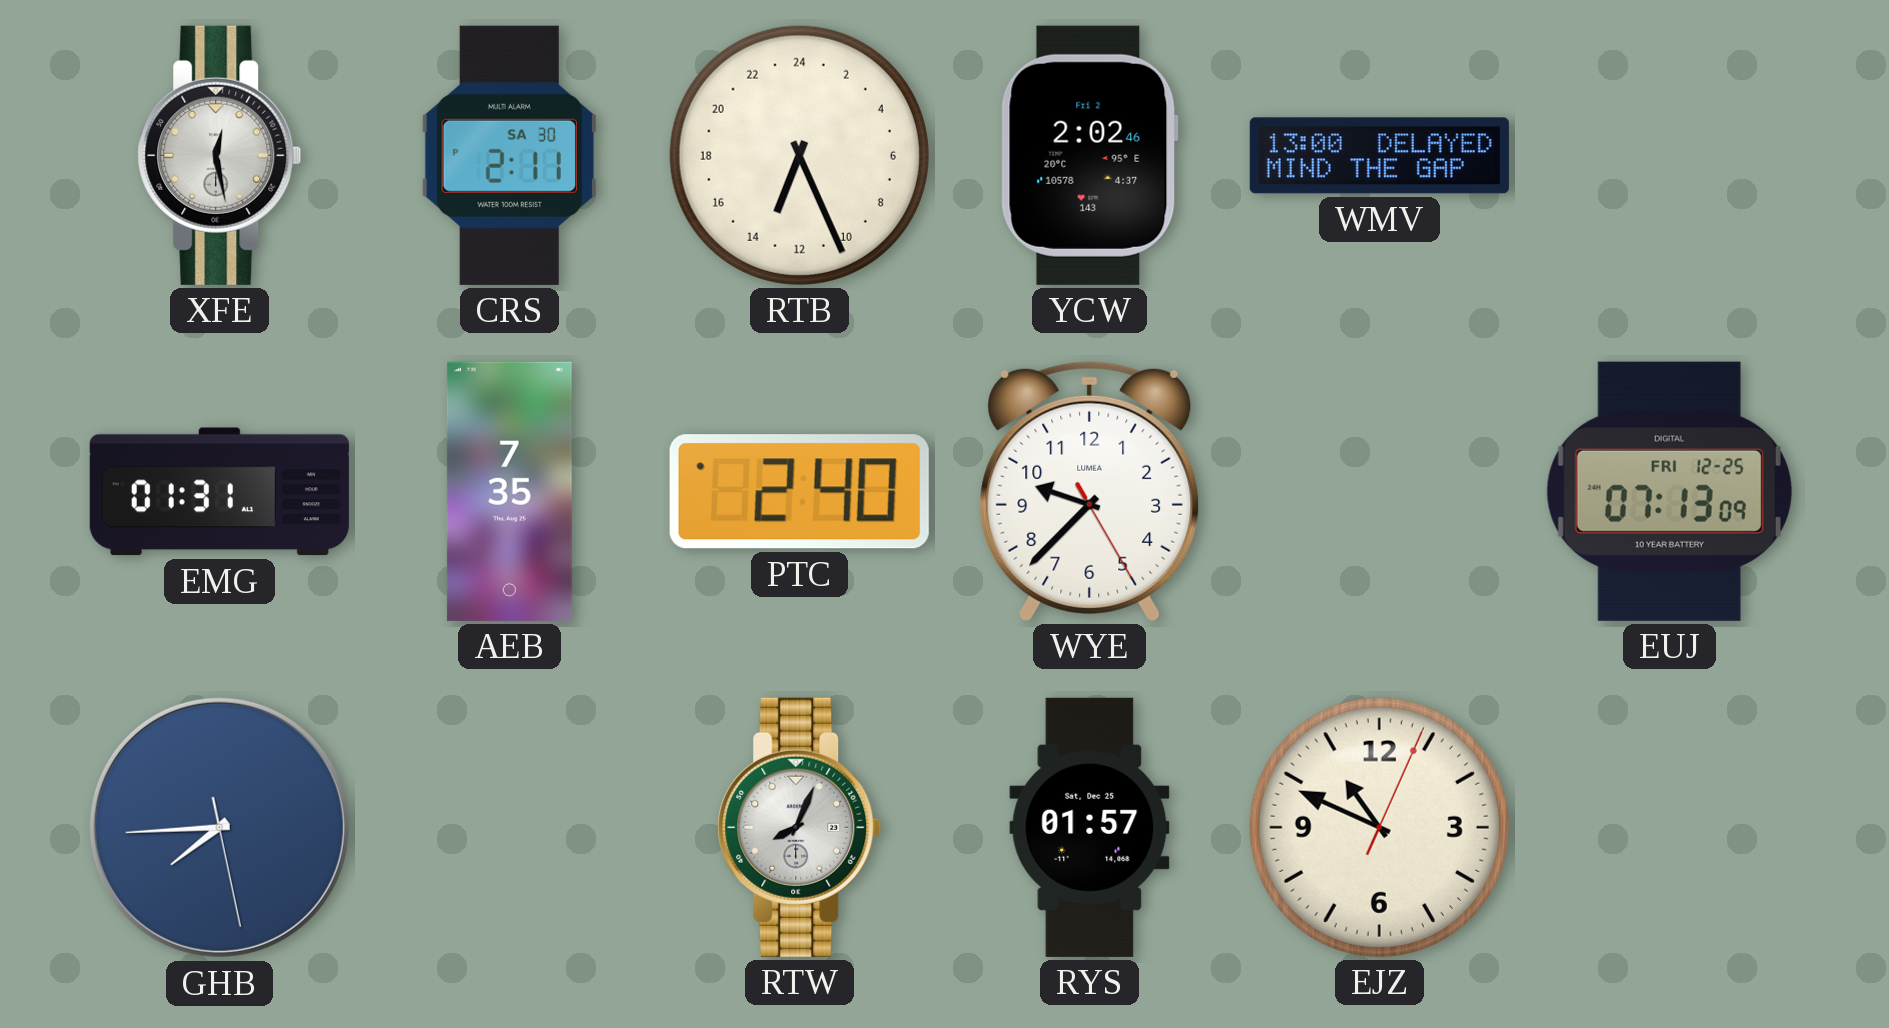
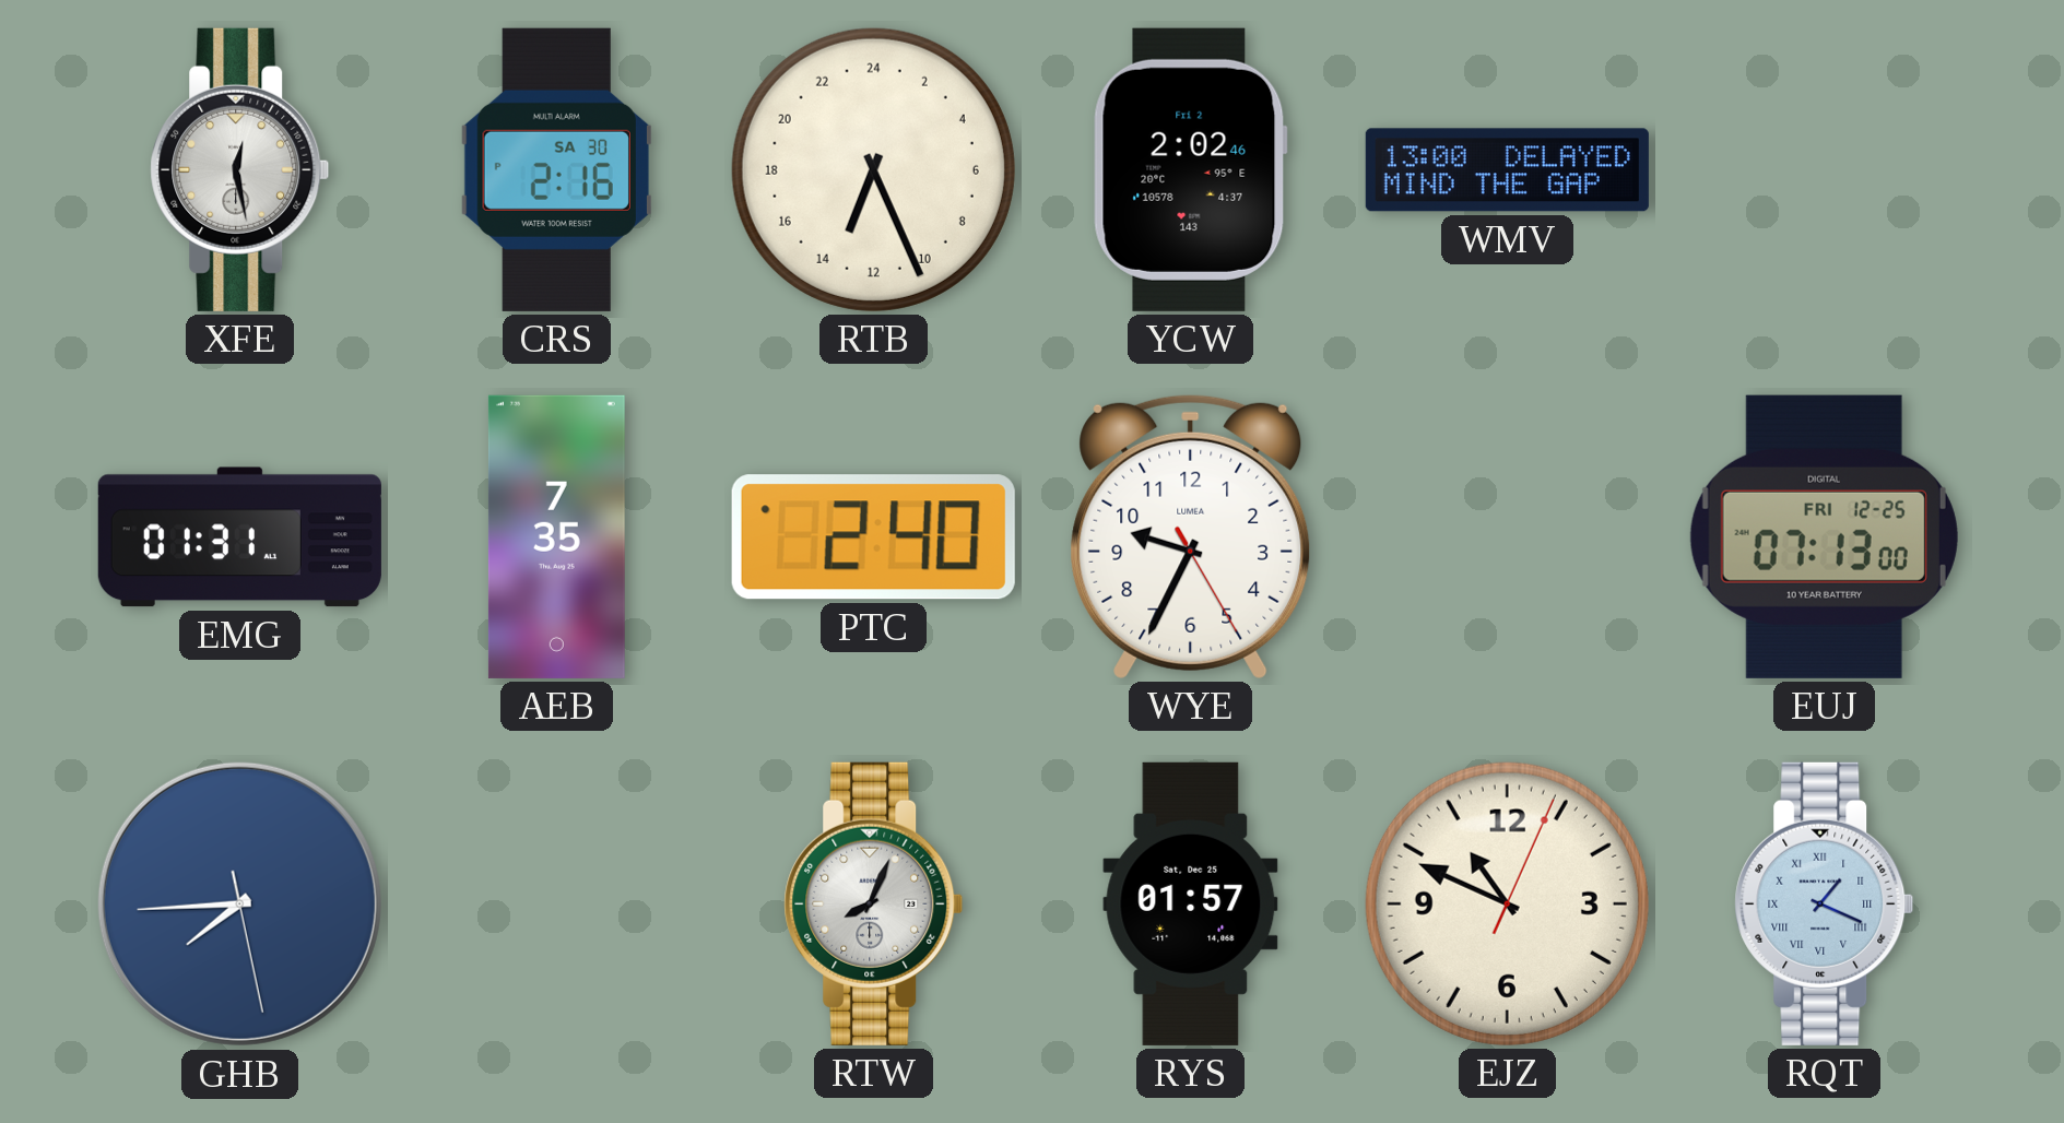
CRS: 2:11 -> 2:16
WYE: 9:37 -> 9:34
EUJ: 07:13:09 -> 07:13:00
RQT: none -> 1:19
